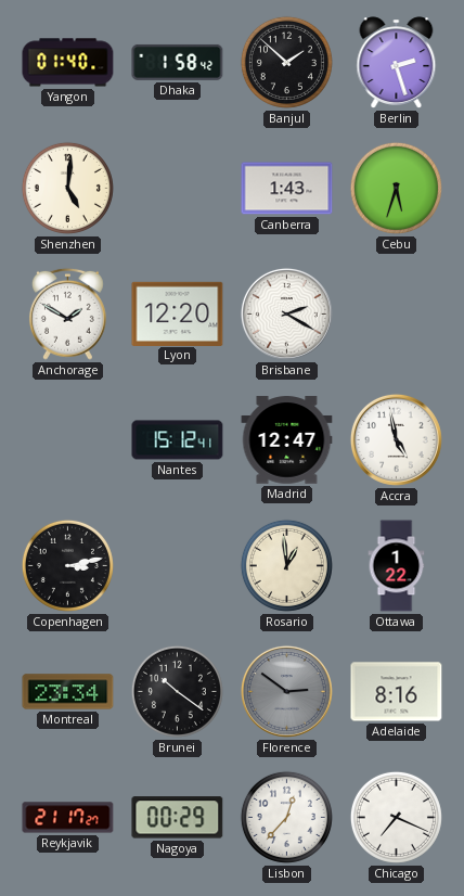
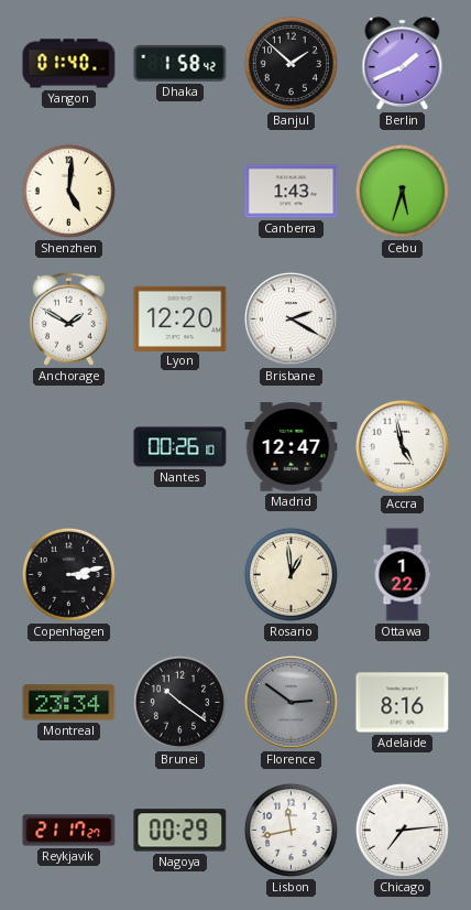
Berlin: 2:27 -> 1:41
Nantes: 15:12 -> 00:26
Lisbon: 12:37 -> 11:43
Chicago: 7:19 -> 7:14
